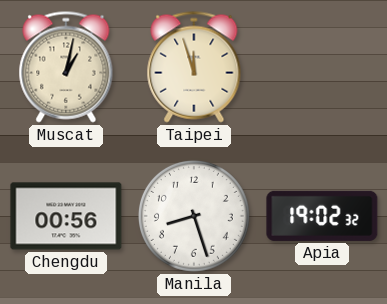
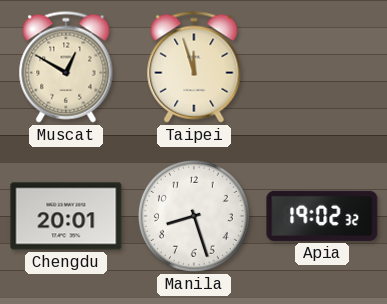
Muscat: 1:02 -> 12:50
Chengdu: 00:56 -> 20:01
